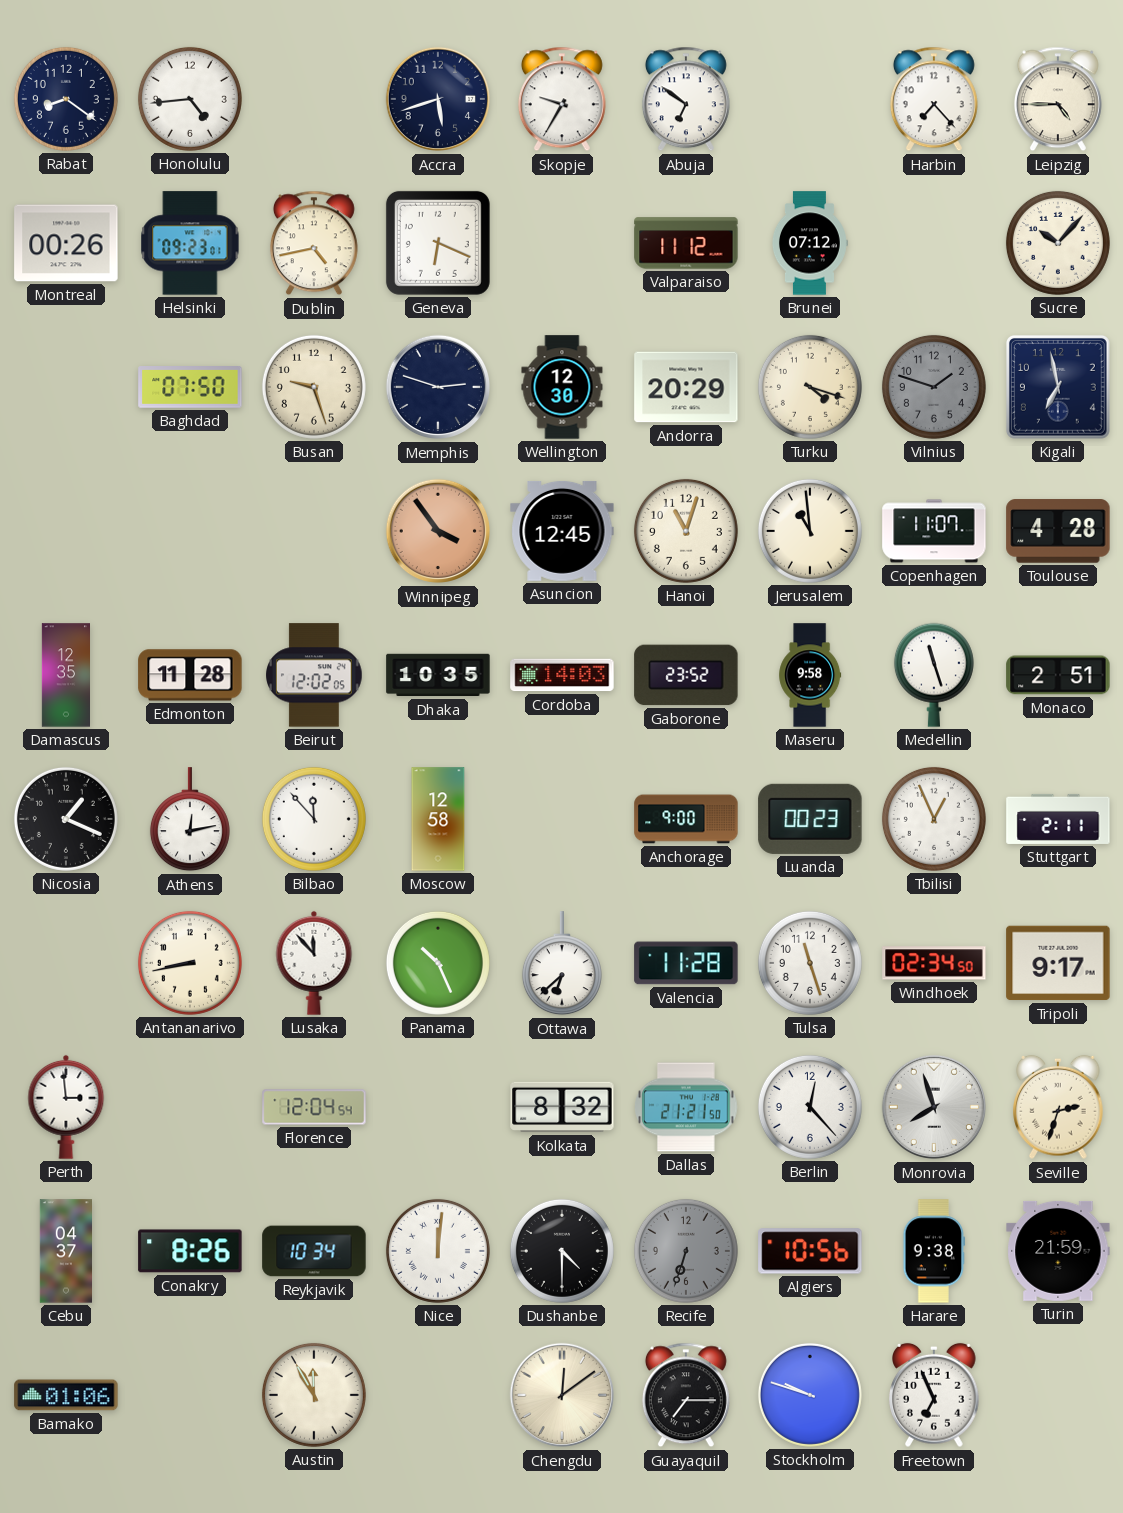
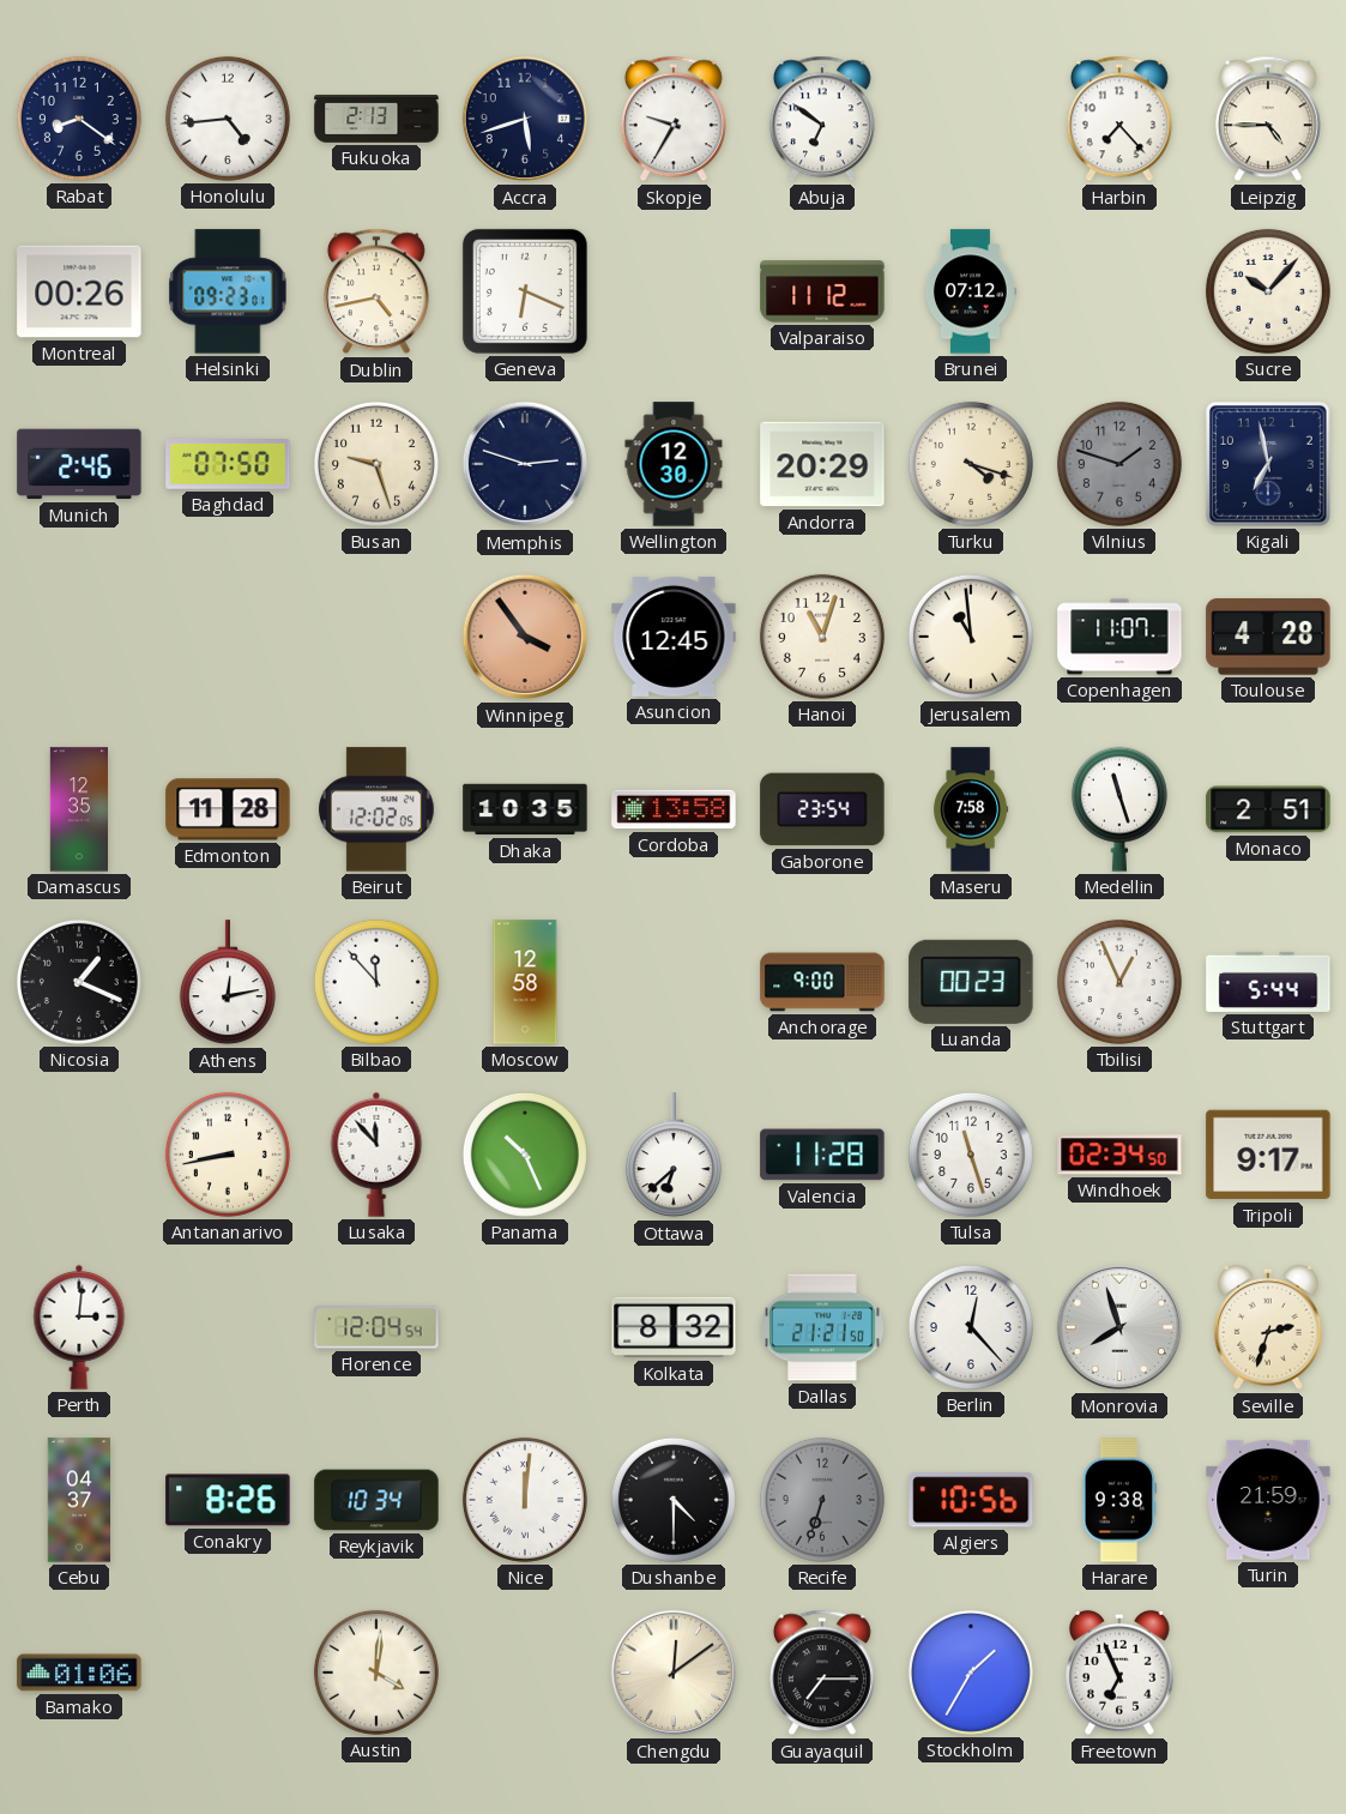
Fukuoka: none -> 2:13
Munich: none -> 2:46
Cordoba: 14:03 -> 13:58
Gaborone: 23:52 -> 23:54
Maseru: 9:58 -> 7:58
Stuttgart: 2:11 -> 5:44
Perth: 2:59 -> 3:01
Austin: 11:55 -> 4:01
Stockholm: 9:48 -> 1:35
